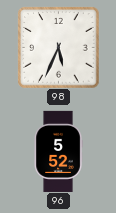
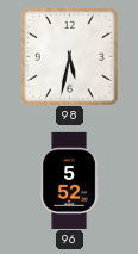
98: 5:34 -> 5:32
